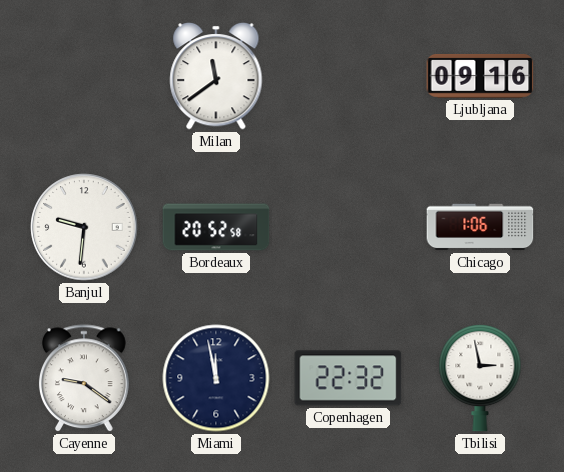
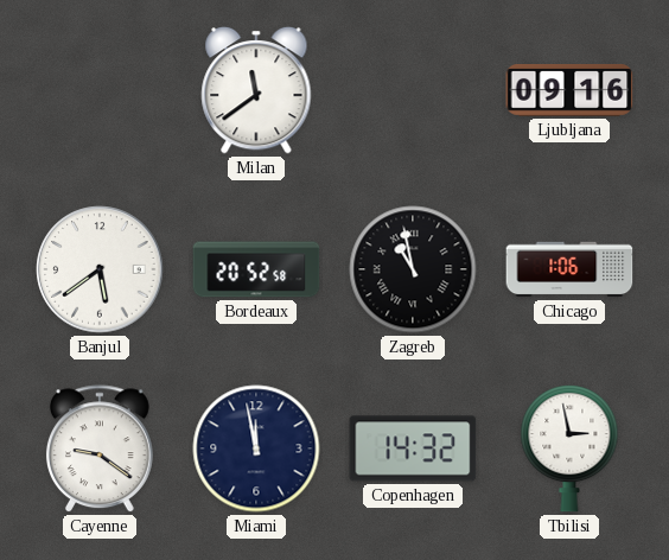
Banjul: 9:31 -> 5:39
Zagreb: none -> 10:58
Copenhagen: 22:32 -> 14:32
